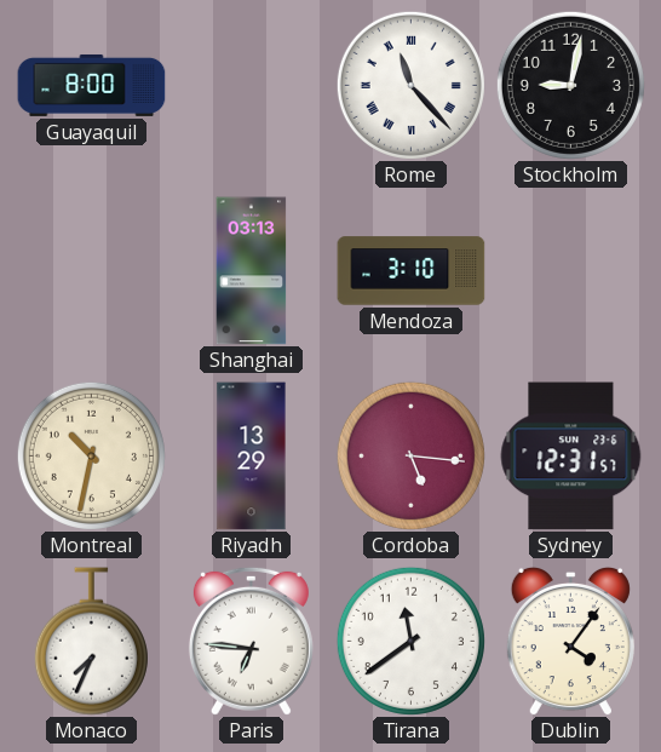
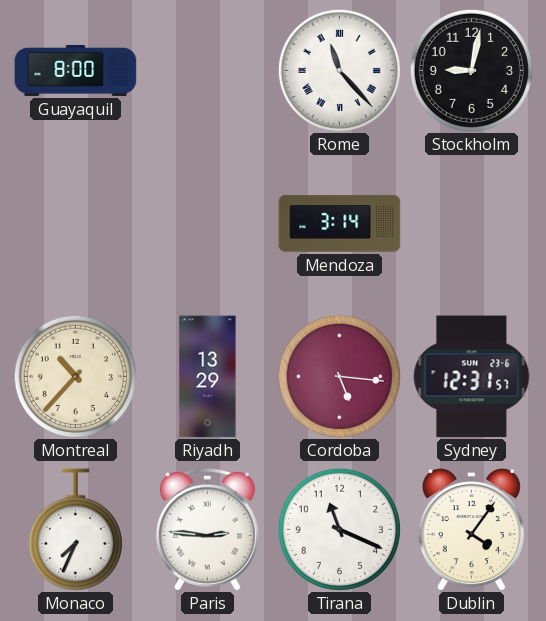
Shanghai: 03:13 -> none
Mendoza: 3:10 -> 3:14
Montreal: 10:32 -> 10:37
Paris: 6:46 -> 2:46
Tirana: 11:39 -> 11:19
